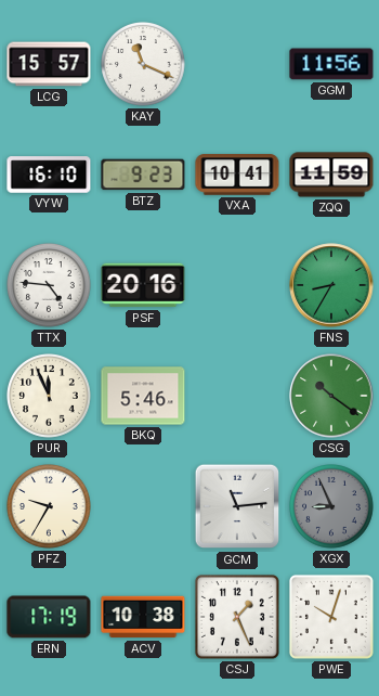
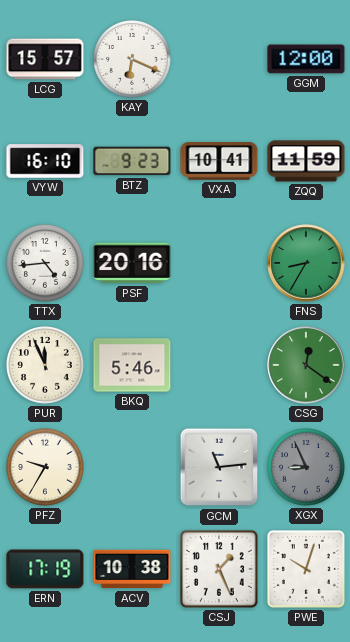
KAY: 11:19 -> 6:19
GGM: 11:56 -> 12:00
TTX: 4:46 -> 4:44
CSG: 10:21 -> 12:21
